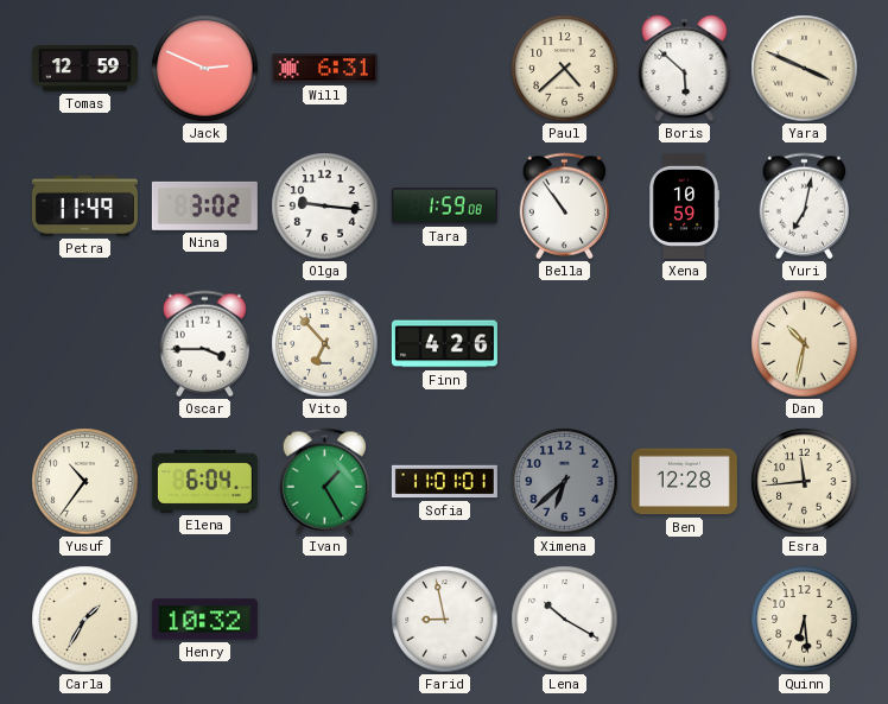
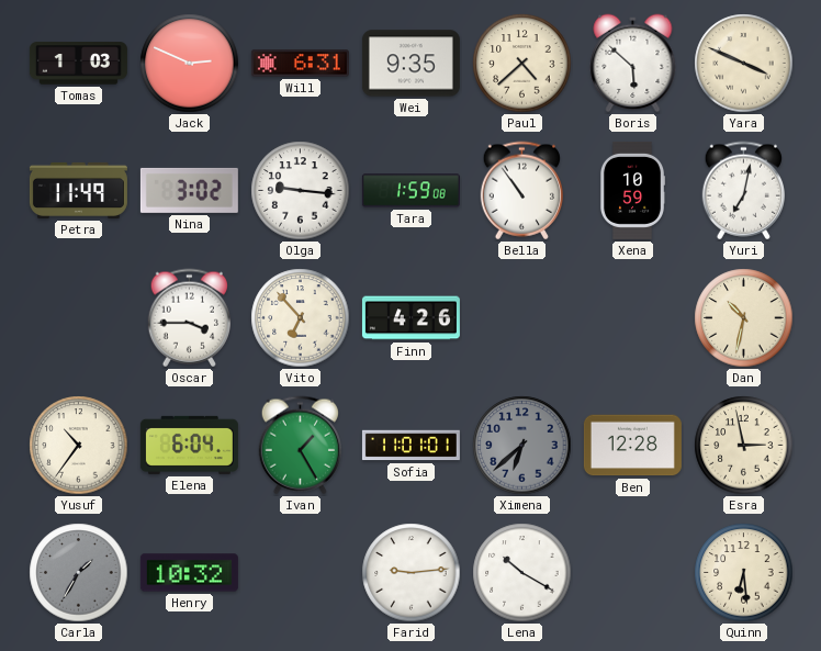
Tomas: 12:59 -> 1:03
Wei: none -> 9:35
Esra: 11:44 -> 2:58
Carla dial: cream -> grey
Farid: 8:58 -> 9:14
